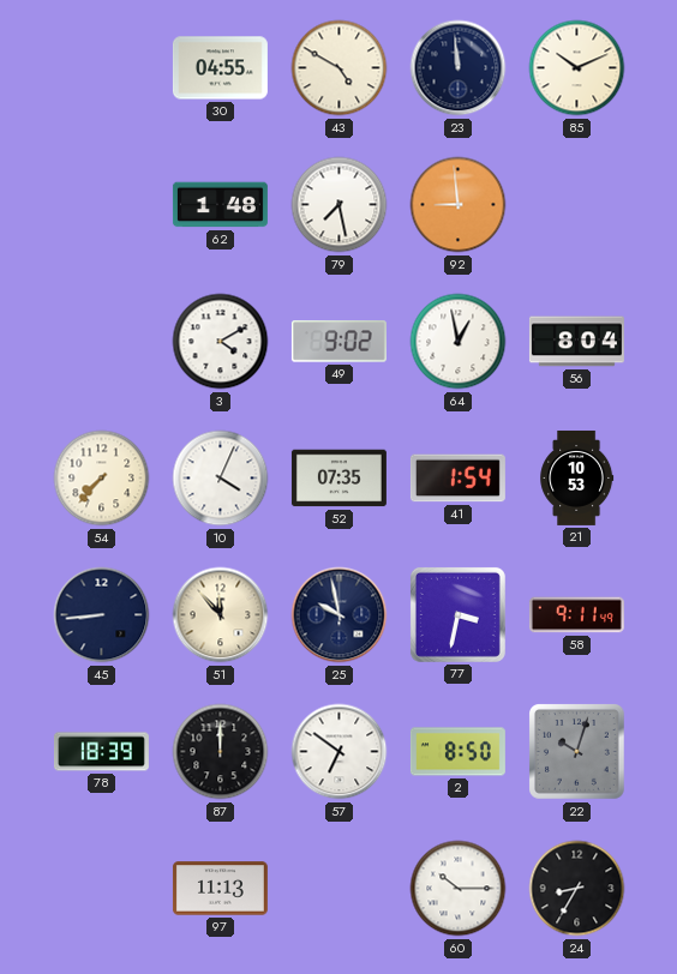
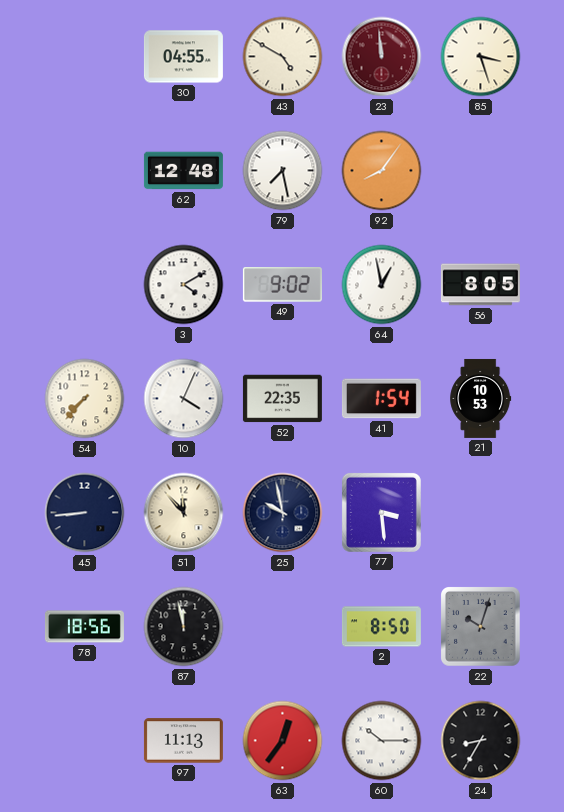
23 dial: navy -> burgundy
85: 10:11 -> 3:27
62: 1:48 -> 12:48
92: 8:59 -> 8:06
56: 8:04 -> 8:05
52: 07:35 -> 22:35
77: 3:32 -> 3:29
58: 9:11 -> none
78: 18:39 -> 18:56
87: 12:00 -> 11:58
57: 6:51 -> none
63: none -> 12:36
